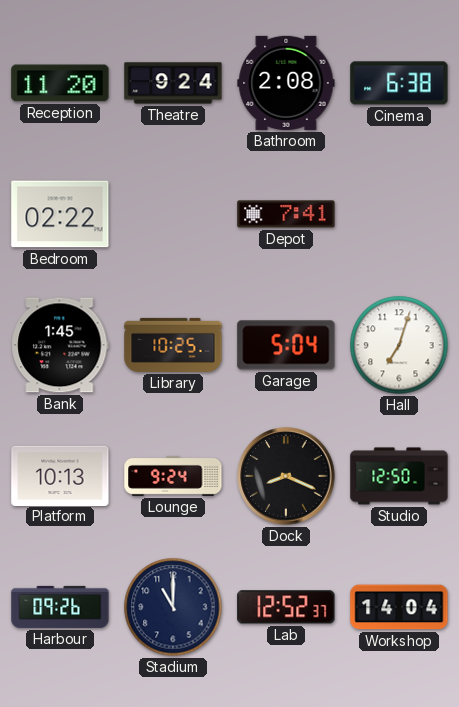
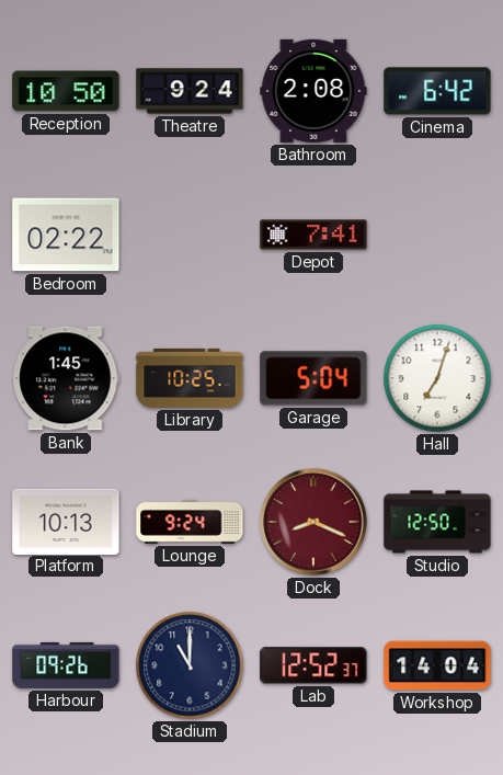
Reception: 11:20 -> 10:50
Cinema: 6:38 -> 6:42
Dock dial: black -> burgundy
